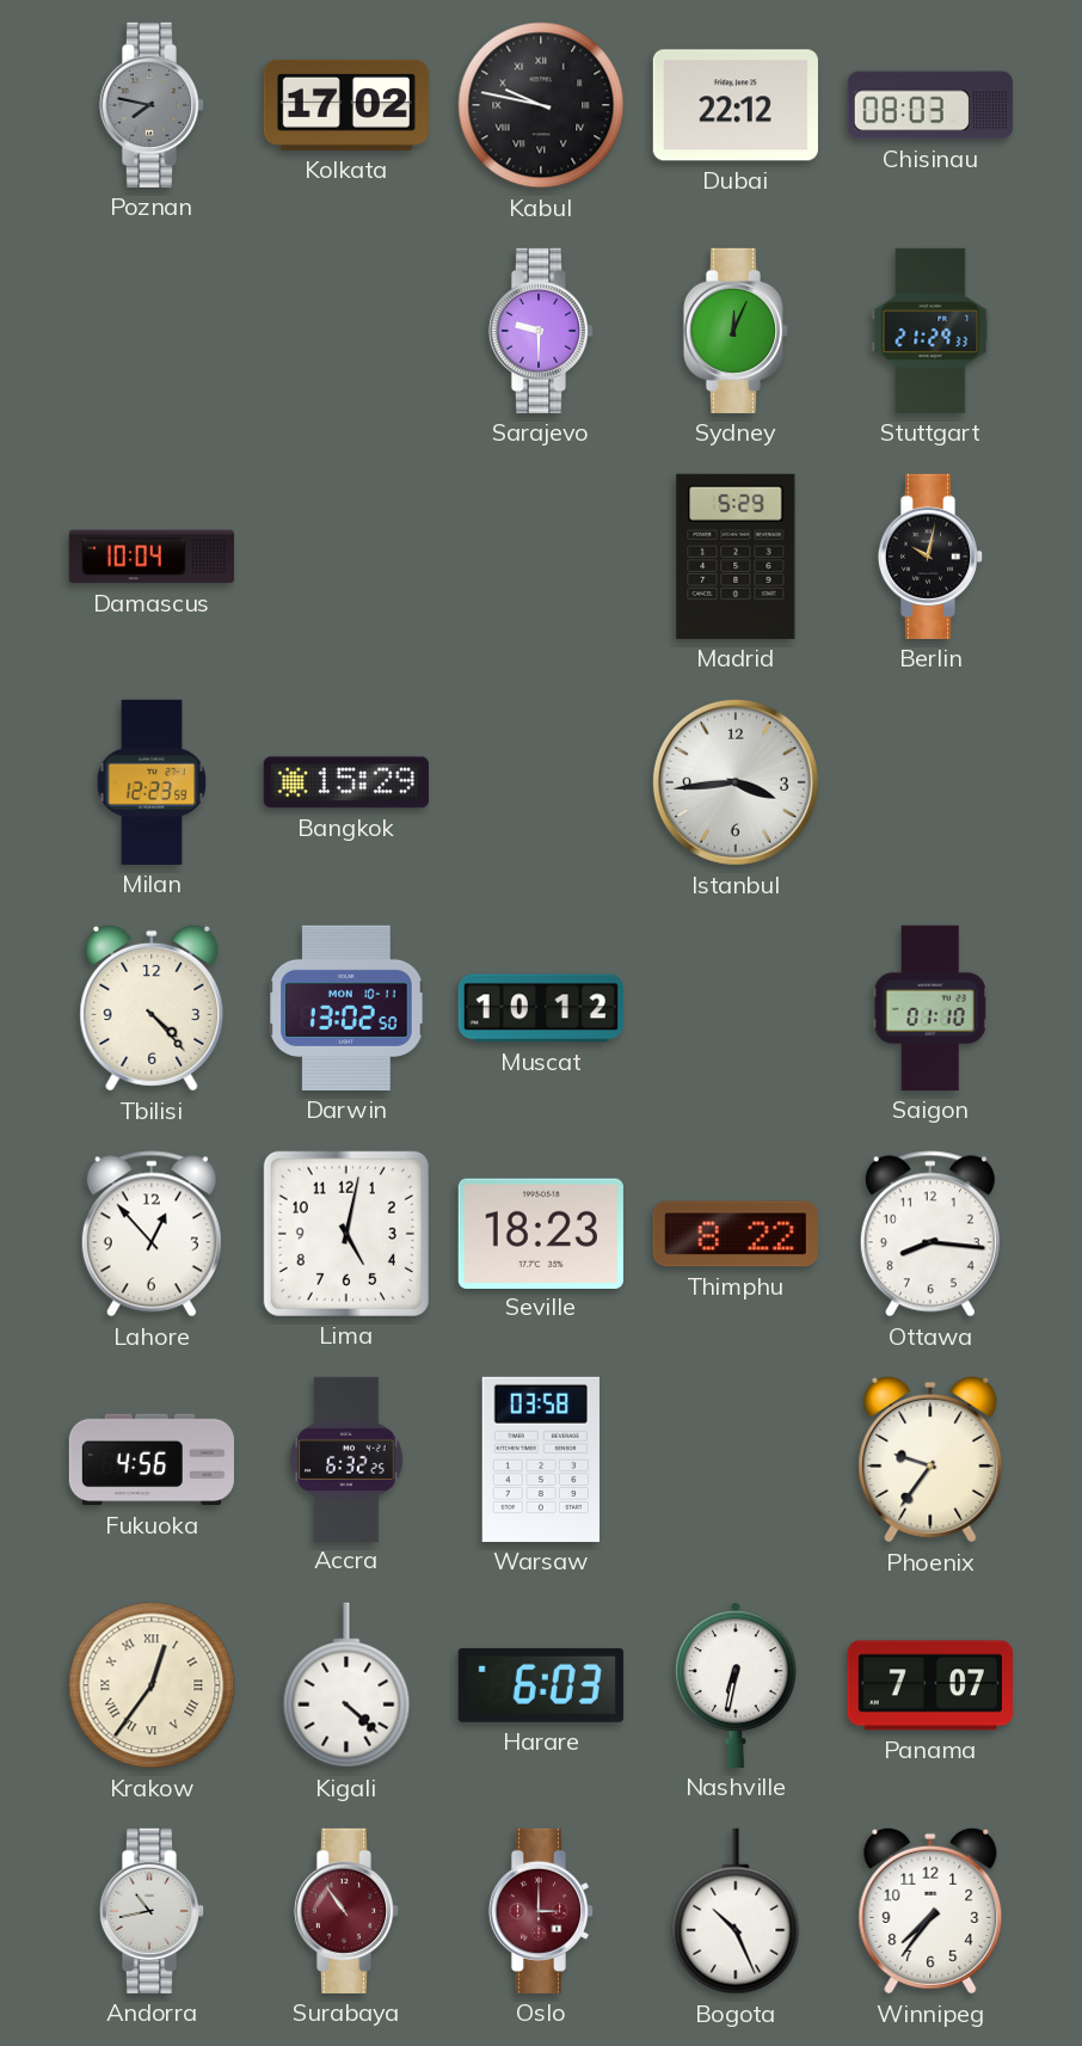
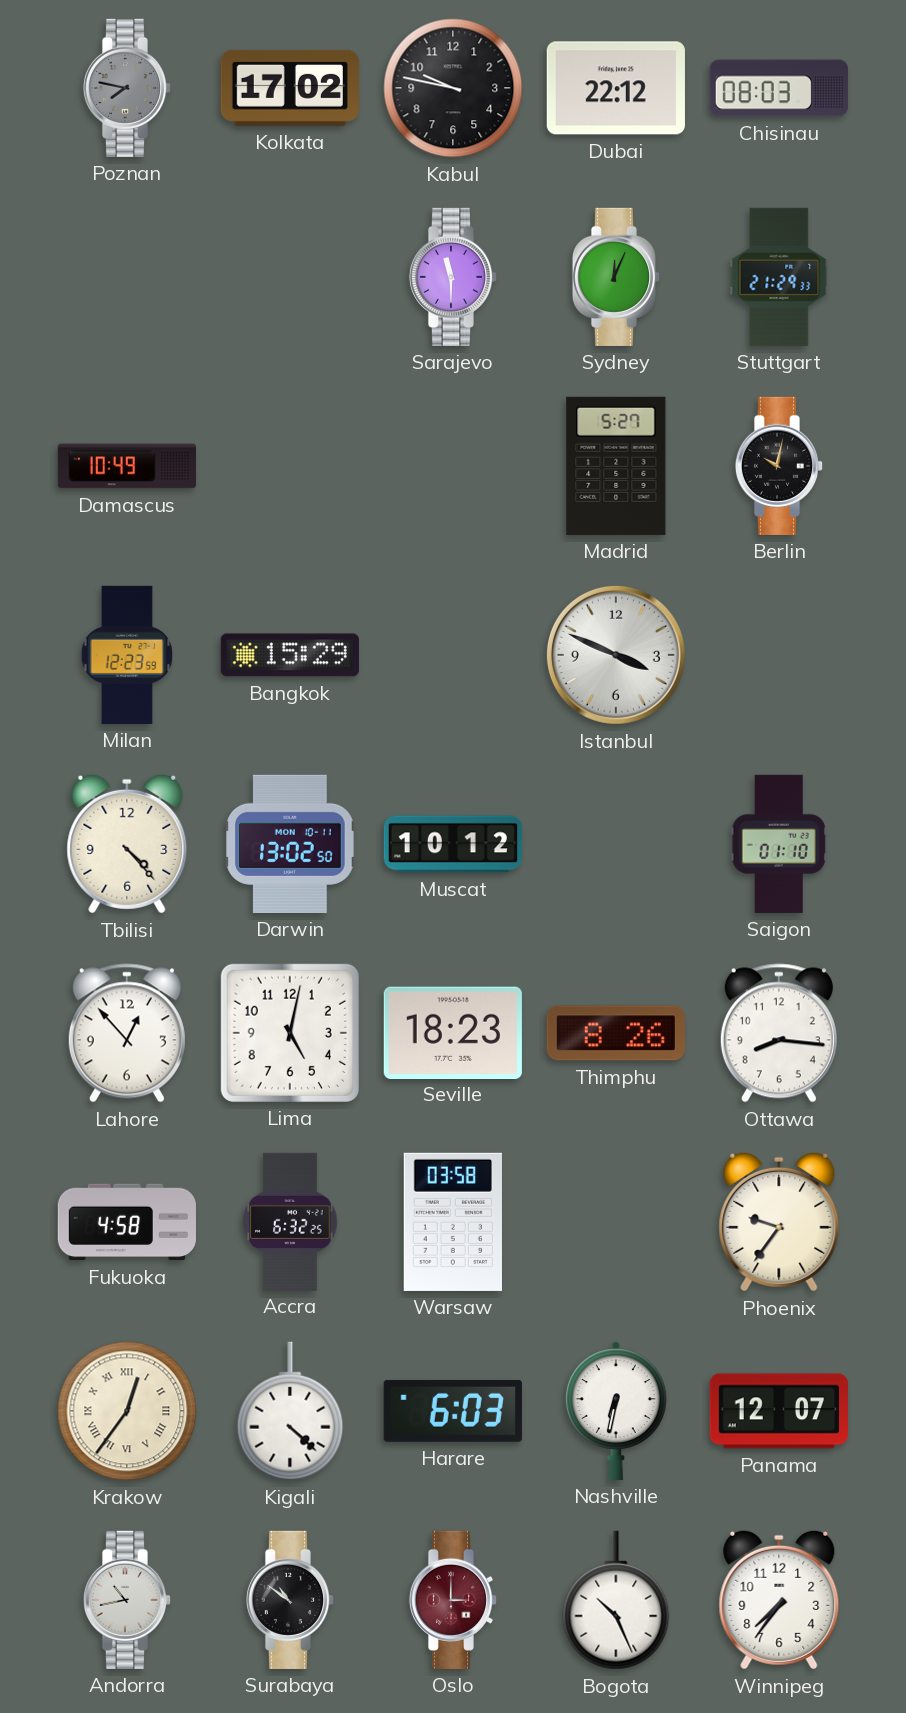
Kabul numerals: Roman -> Arabic
Sarajevo: 9:30 -> 11:30
Damascus: 10:04 -> 10:49
Madrid: 5:29 -> 5:27
Istanbul: 3:44 -> 3:49
Thimphu: 8:22 -> 8:26
Fukuoka: 4:56 -> 4:58
Panama: 7:07 -> 12:07
Surabaya: 10:54 -> 10:51
Surabaya dial: burgundy -> black
